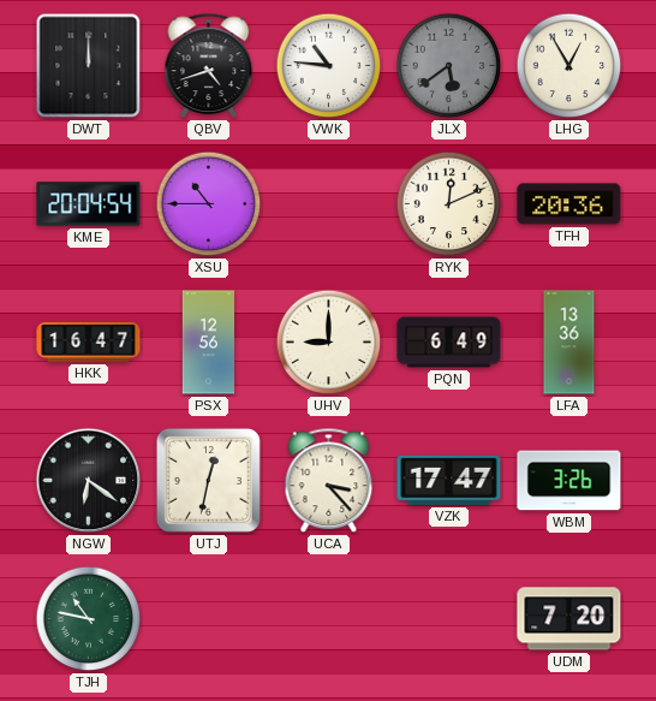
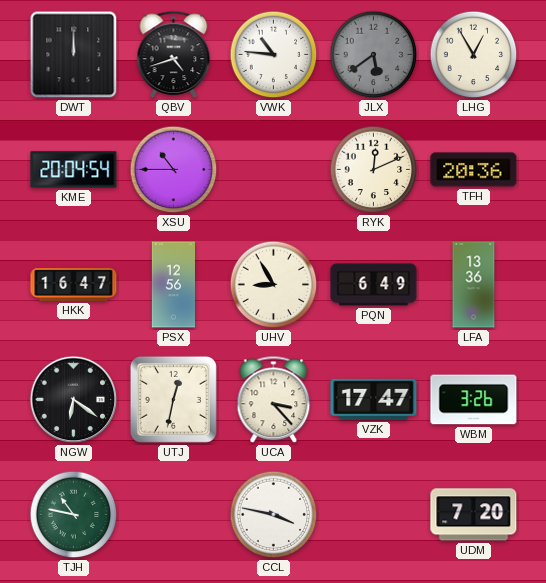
UHV: 9:00 -> 8:55
CCL: none -> 3:47
